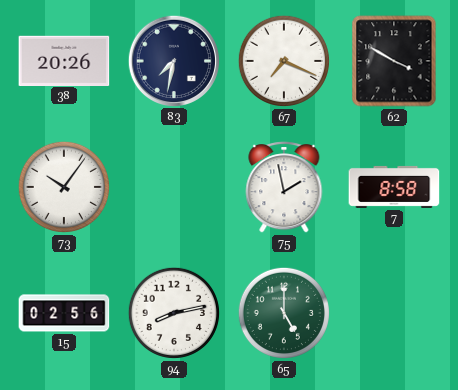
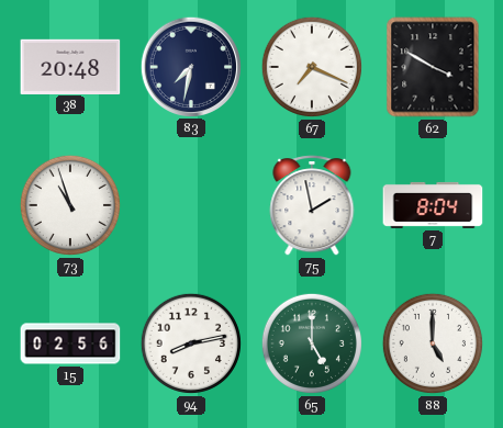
38: 20:26 -> 20:48
73: 10:06 -> 10:57
7: 8:58 -> 8:04
88: none -> 5:00
